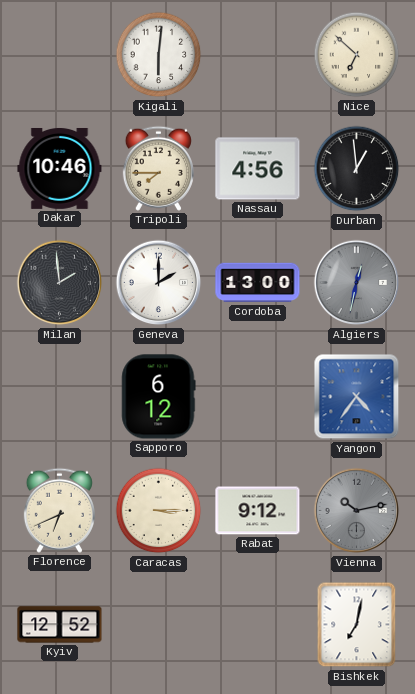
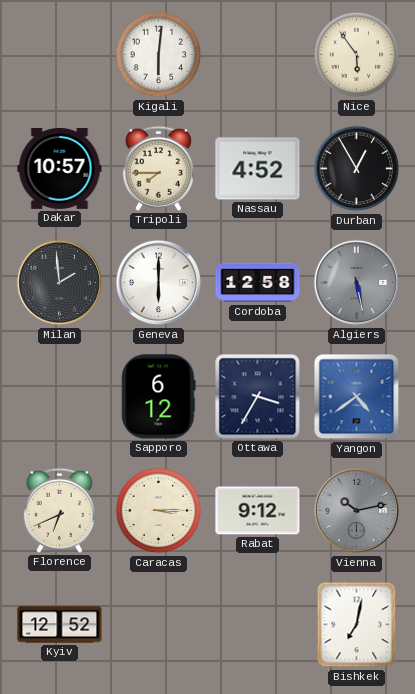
Nice: 6:52 -> 5:54
Dakar: 10:46 -> 10:57
Nassau: 4:56 -> 4:52
Durban: 12:59 -> 12:55
Geneva: 2:00 -> 6:00
Cordoba: 13:00 -> 12:58
Algiers: 12:32 -> 5:28
Ottawa: none -> 3:35
Yangon: 4:36 -> 4:39
